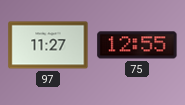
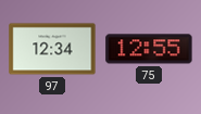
97: 11:27 -> 12:34
